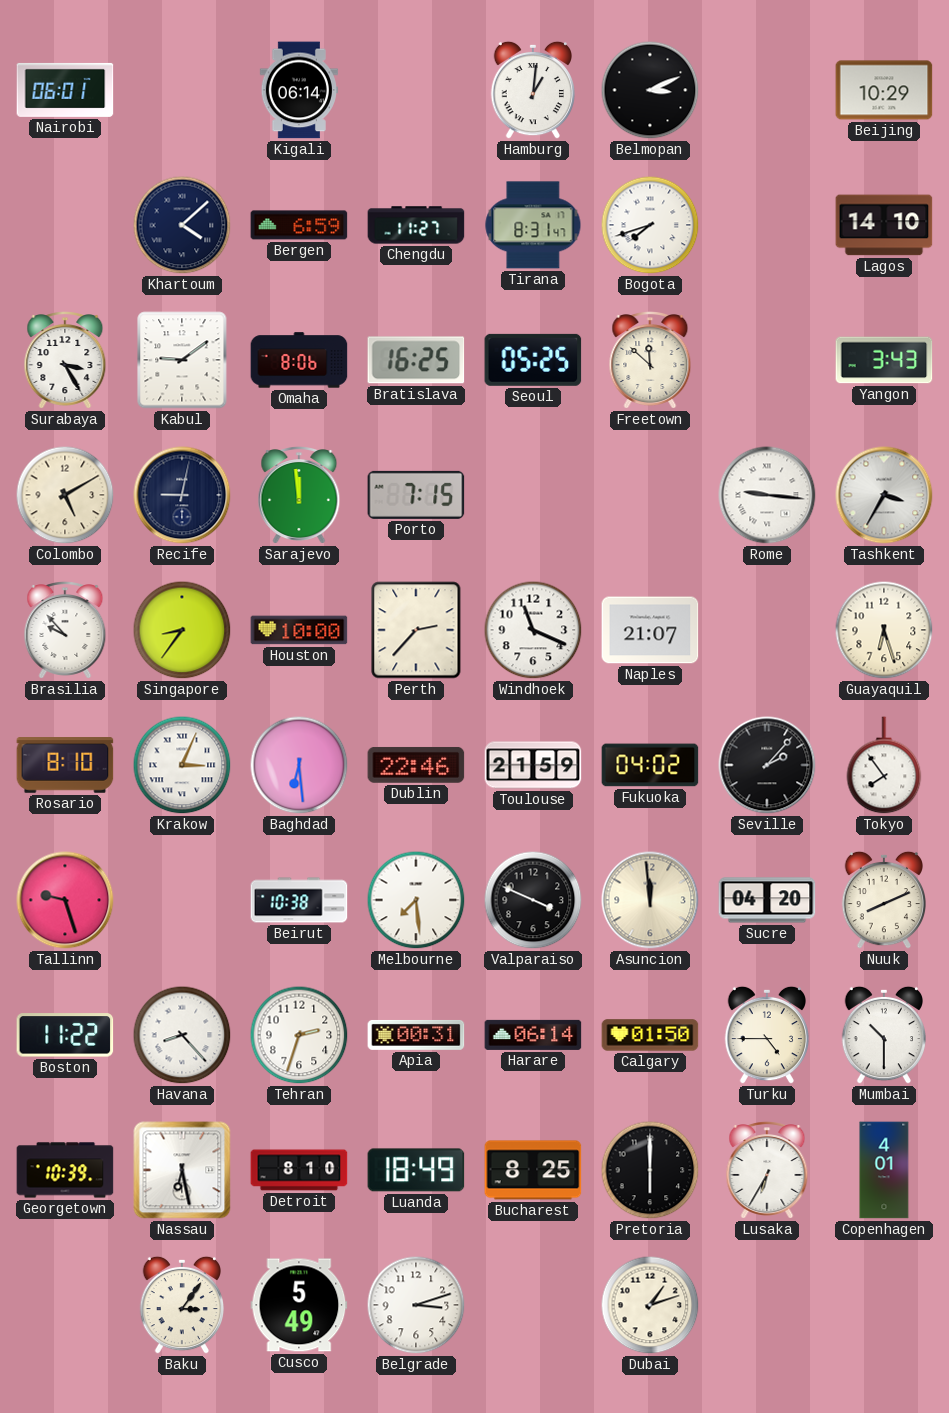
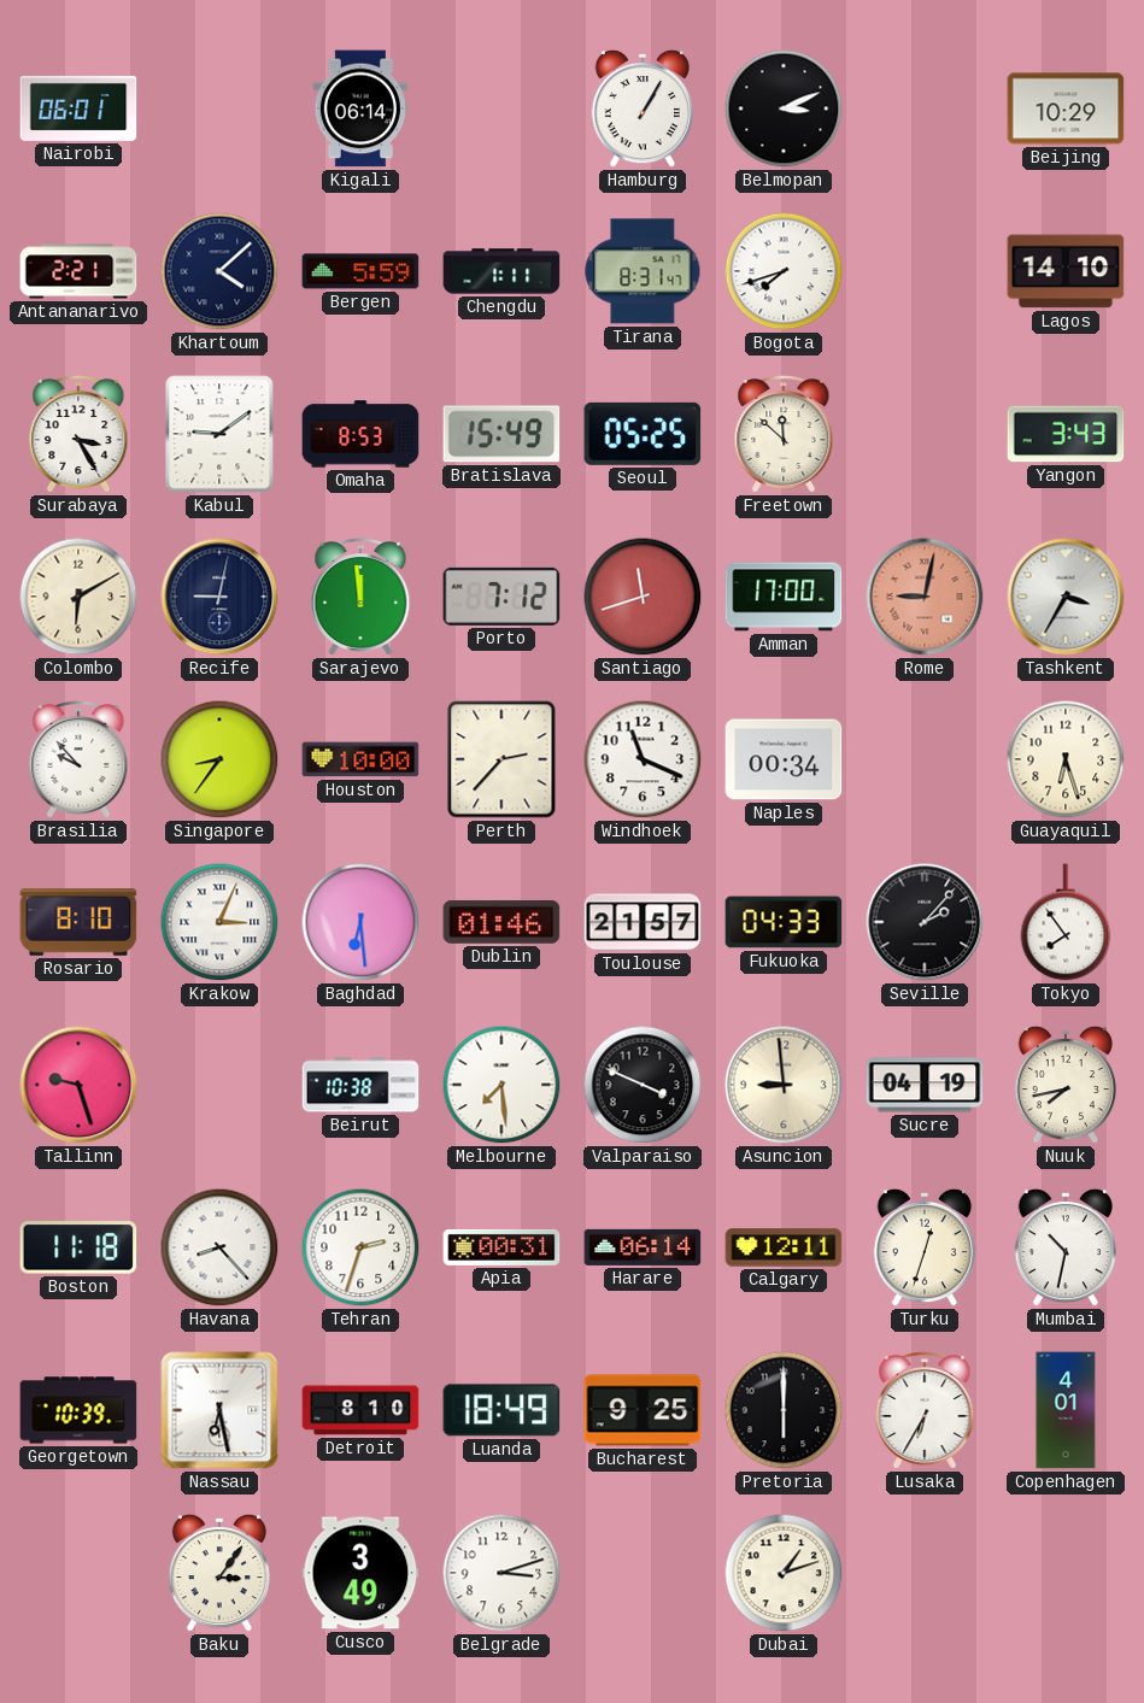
Hamburg: 1:01 -> 1:05
Antananarivo: none -> 2:21
Bergen: 6:59 -> 5:59
Chengdu: 11:27 -> 1:11
Omaha: 8:06 -> 8:53
Bratislava: 16:25 -> 15:49
Colombo: 5:10 -> 6:10
Porto: 7:15 -> 7:12
Santiago: none -> 11:42
Amman: none -> 17:00
Rome: 9:16 -> 9:02
Rome dial: white -> salmon
Naples: 21:07 -> 00:34
Dublin: 22:46 -> 01:46
Toulouse: 21:59 -> 21:57
Fukuoka: 04:02 -> 04:33
Asuncion: 11:59 -> 8:59
Sucre: 04:20 -> 04:19
Nuuk: 8:11 -> 7:43
Boston: 11:22 -> 11:18
Calgary: 01:50 -> 12:11
Turku: 4:45 -> 12:33
Mumbai: 10:30 -> 10:32
Bucharest: 8:25 -> 9:25
Cusco: 5:49 -> 3:49
